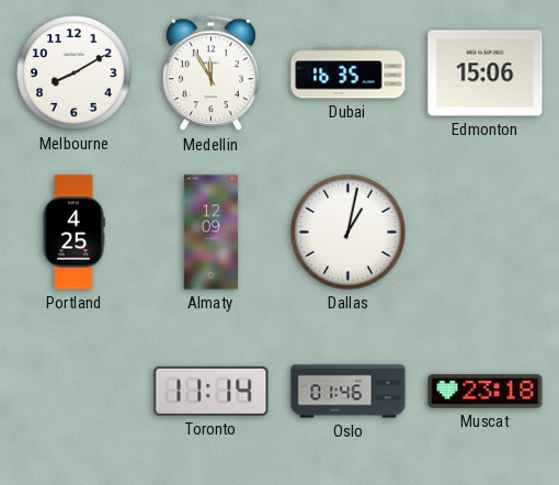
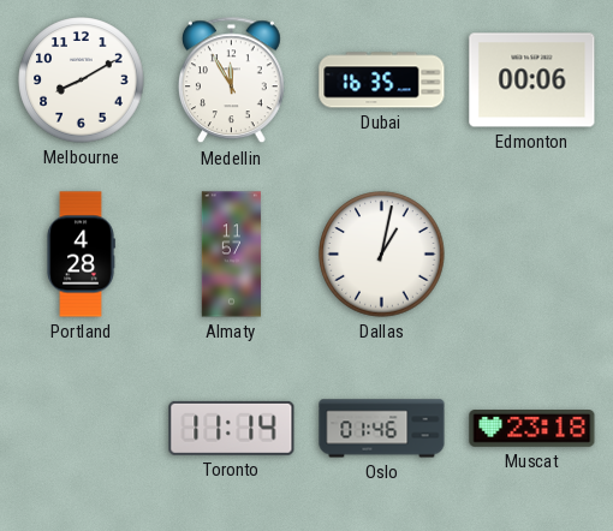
Edmonton: 15:06 -> 00:06
Portland: 4:25 -> 4:28
Almaty: 12:09 -> 11:57
